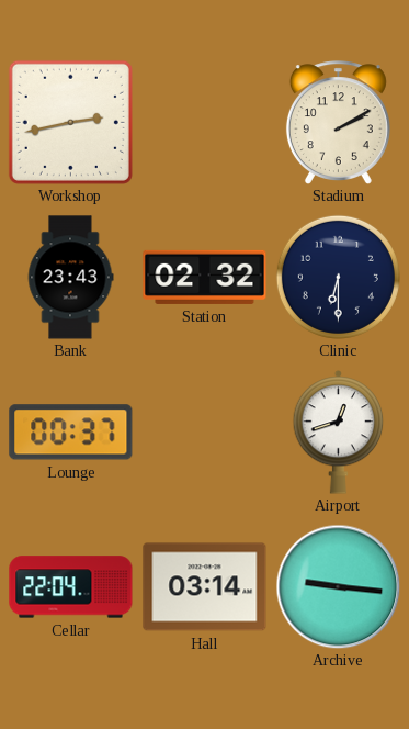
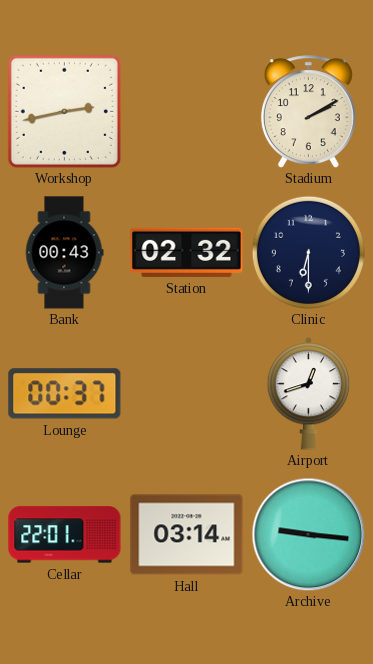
Bank: 23:43 -> 00:43
Cellar: 22:04 -> 22:01
